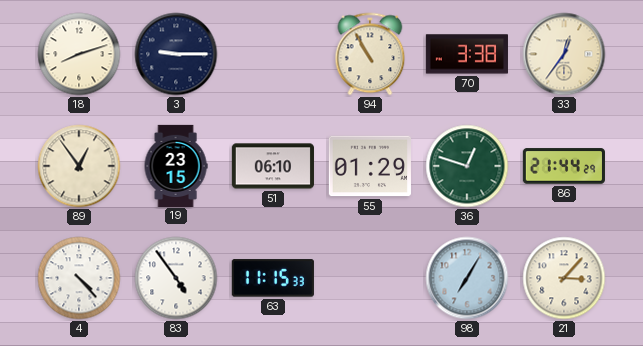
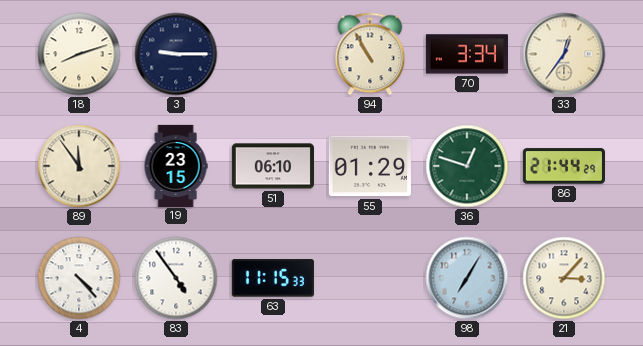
70: 3:38 -> 3:34
89: 12:54 -> 11:54
